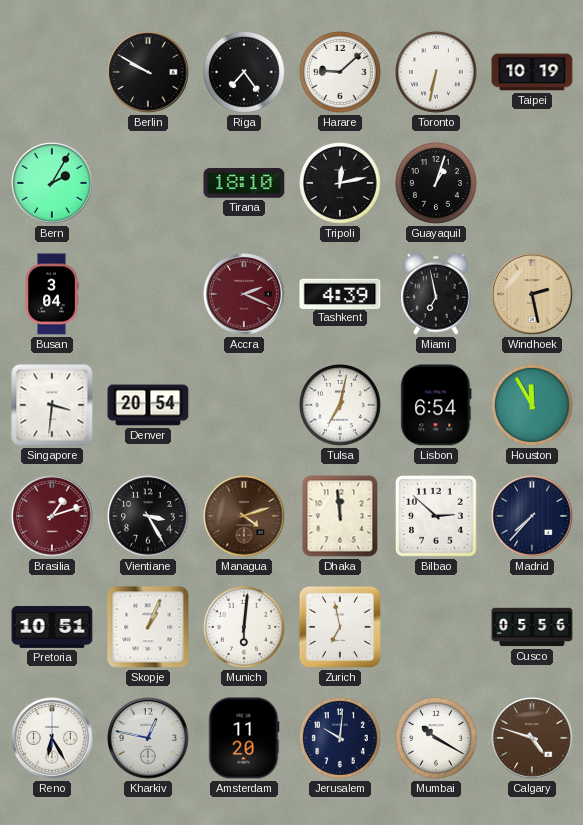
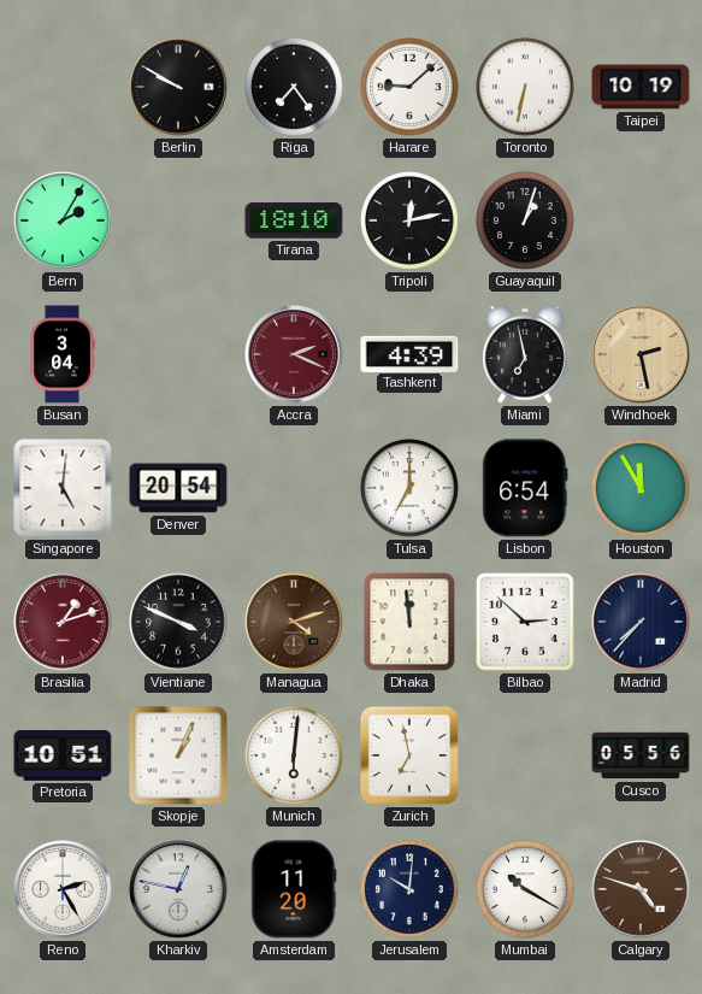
Singapore: 3:31 -> 5:01
Tulsa: 7:02 -> 7:00
Vientiane: 3:25 -> 3:49
Reno: 6:25 -> 2:25
